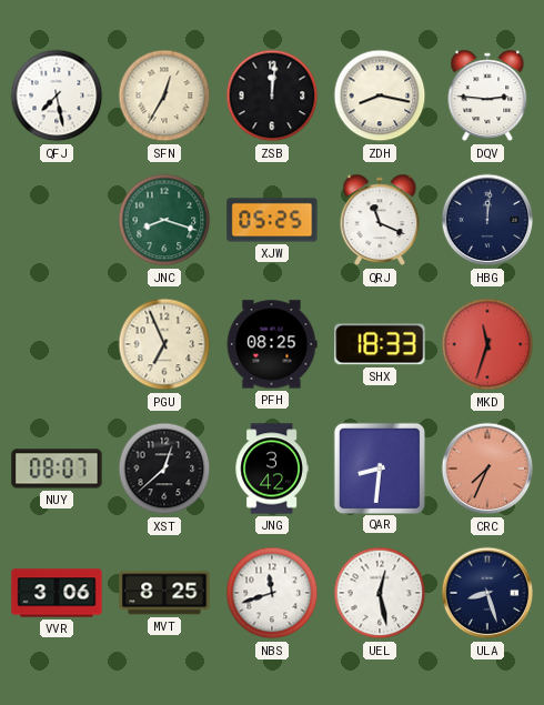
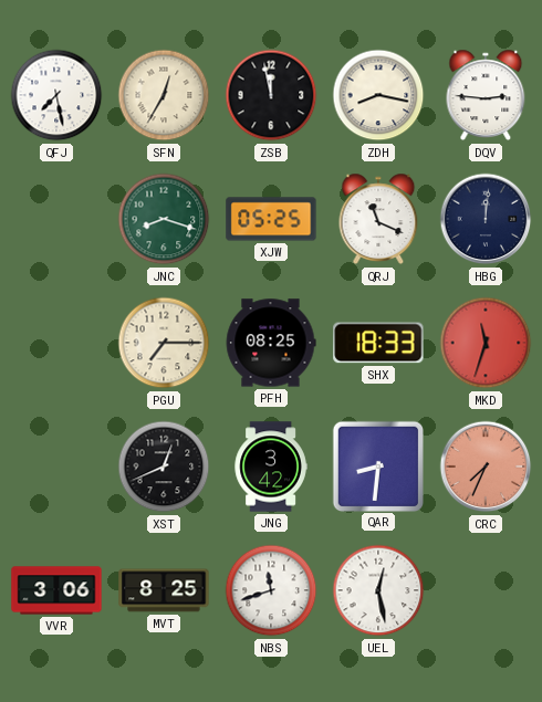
ZSB: 12:01 -> 11:58
PGU: 6:56 -> 7:15
NUY: 08:07 -> none
XST: 12:38 -> 12:41
ULA: 8:27 -> none
